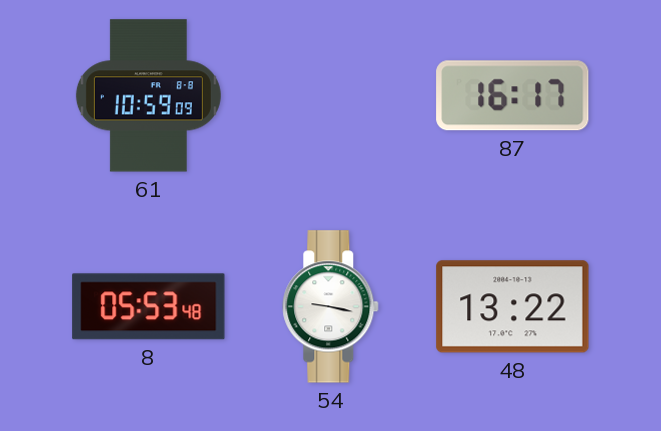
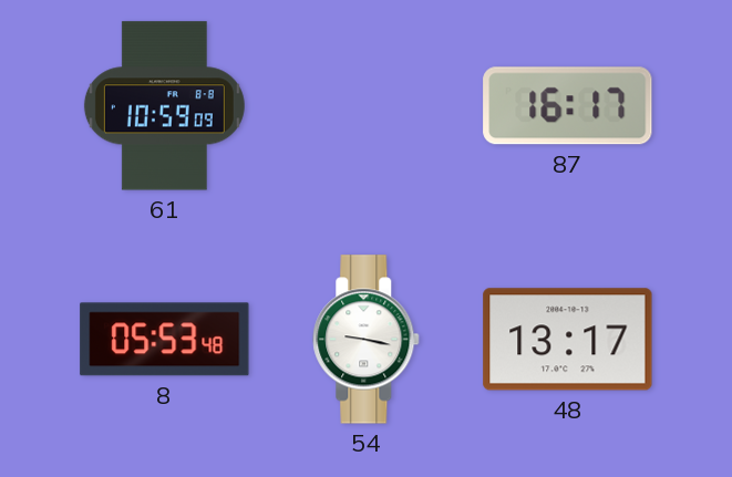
48: 13:22 -> 13:17
